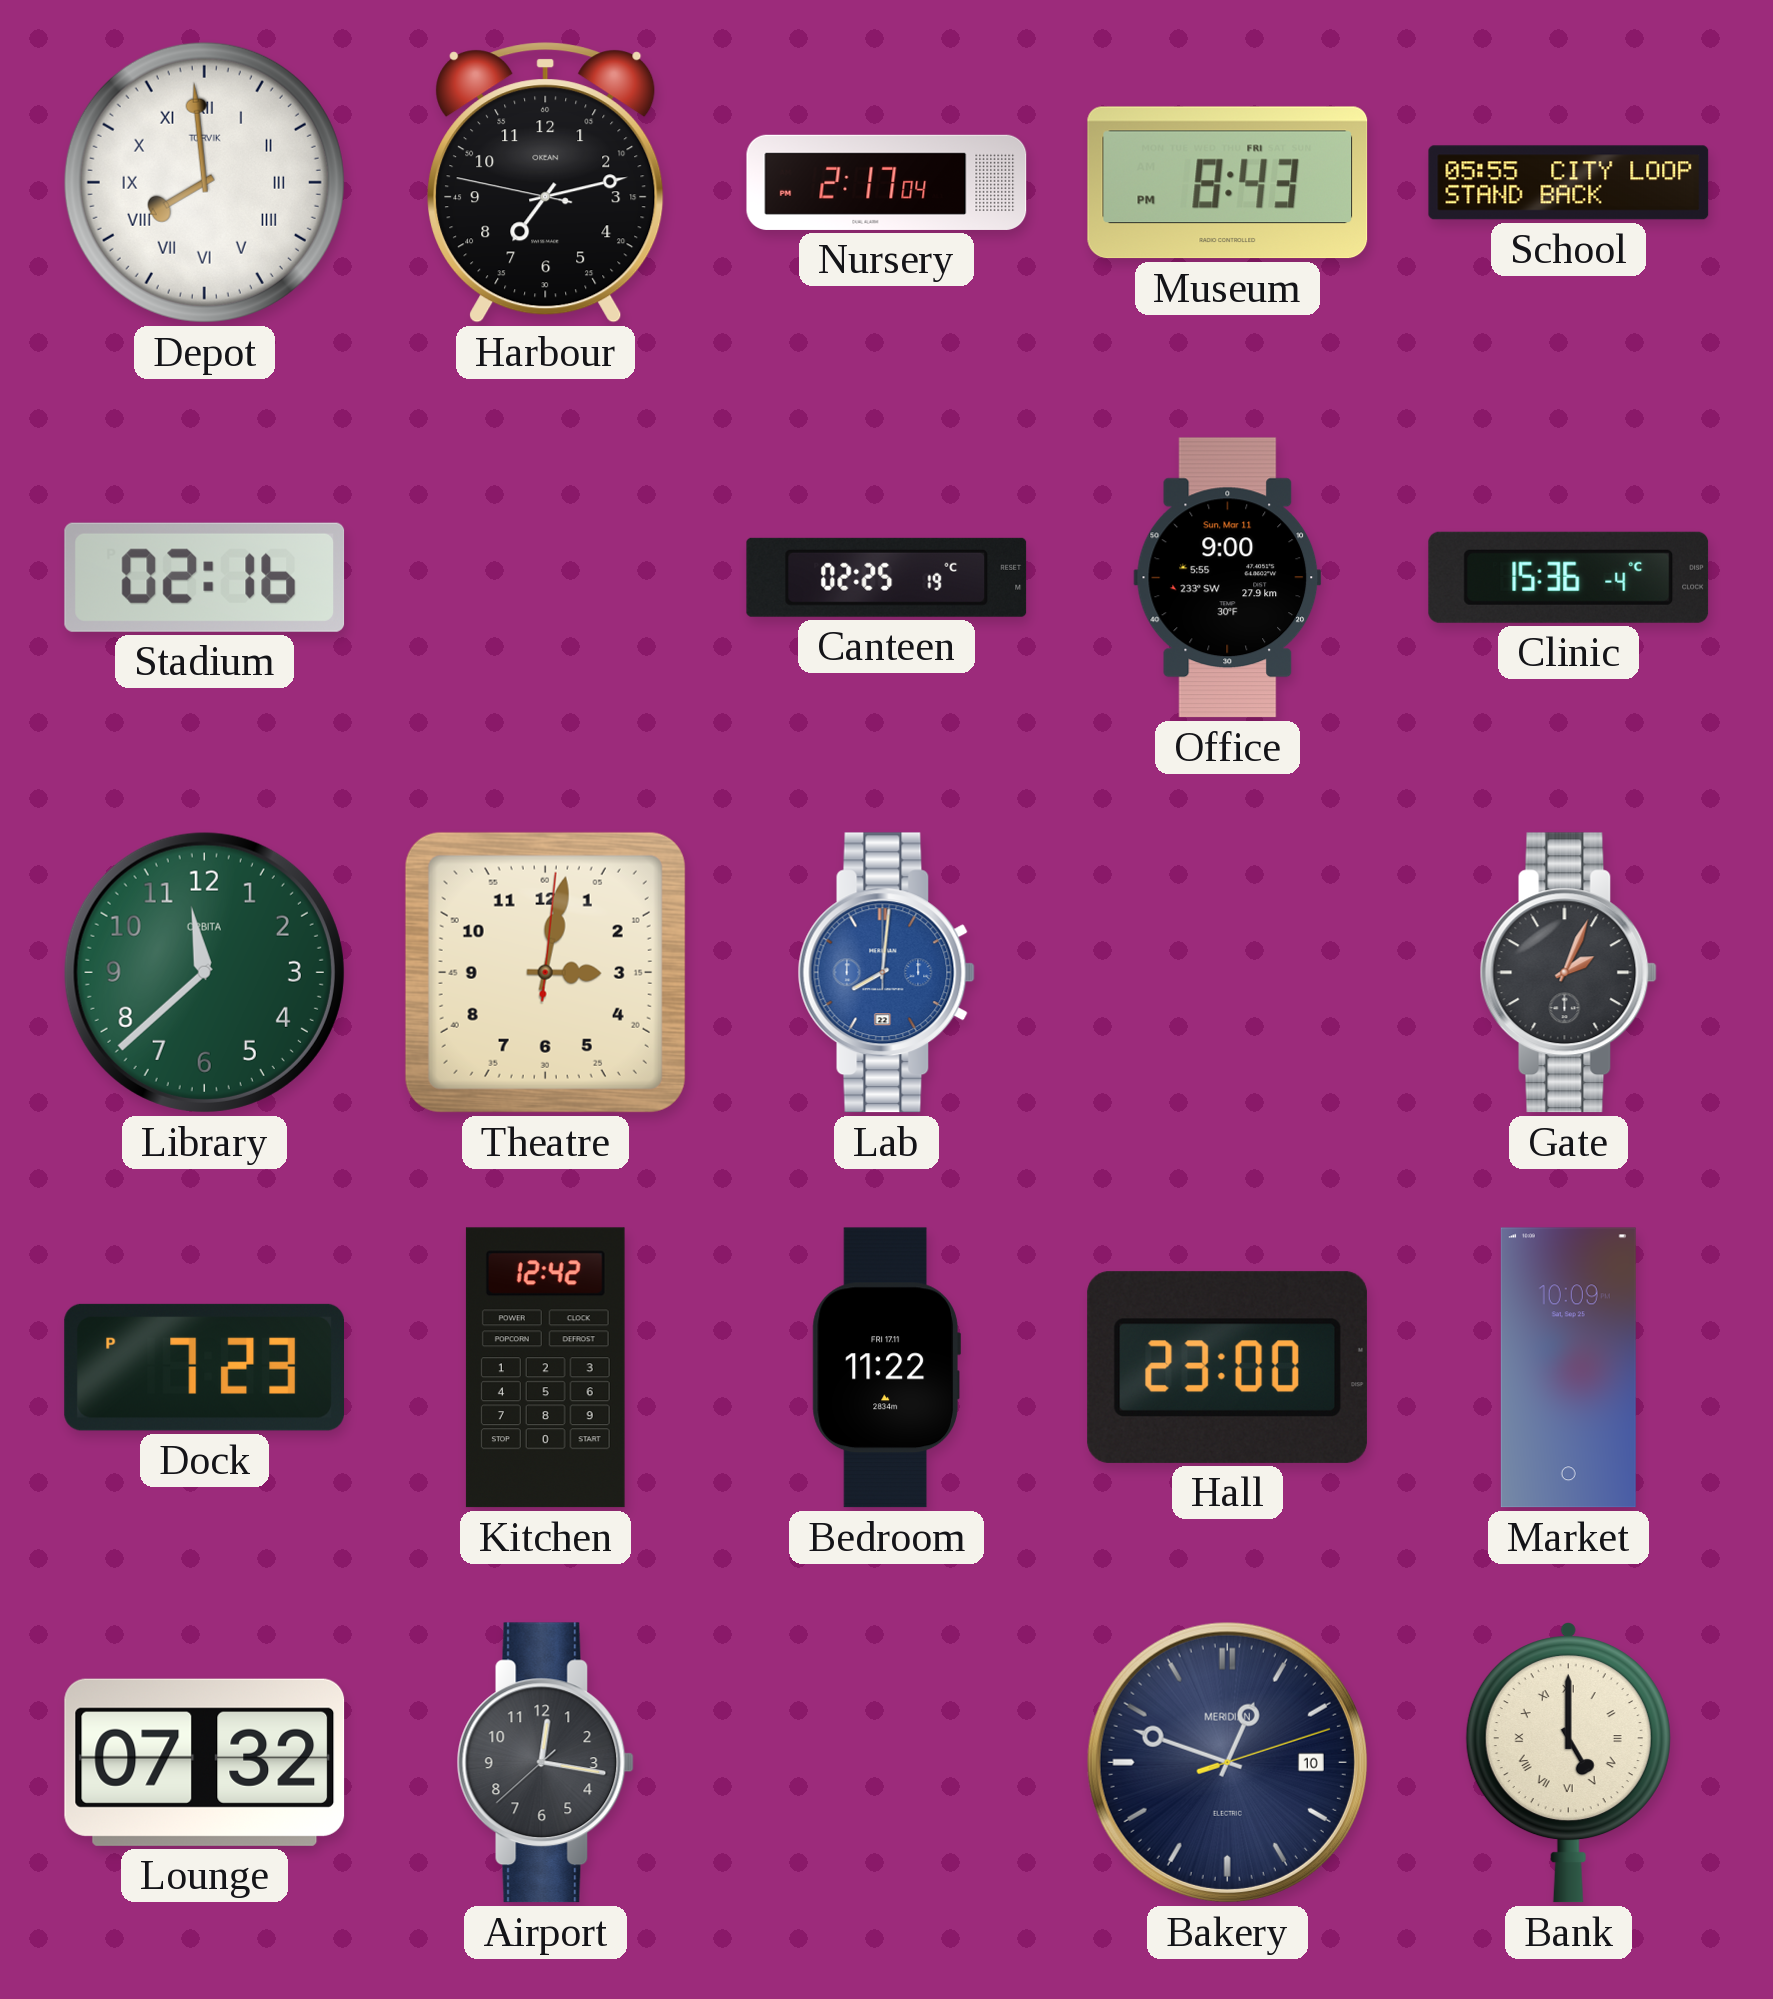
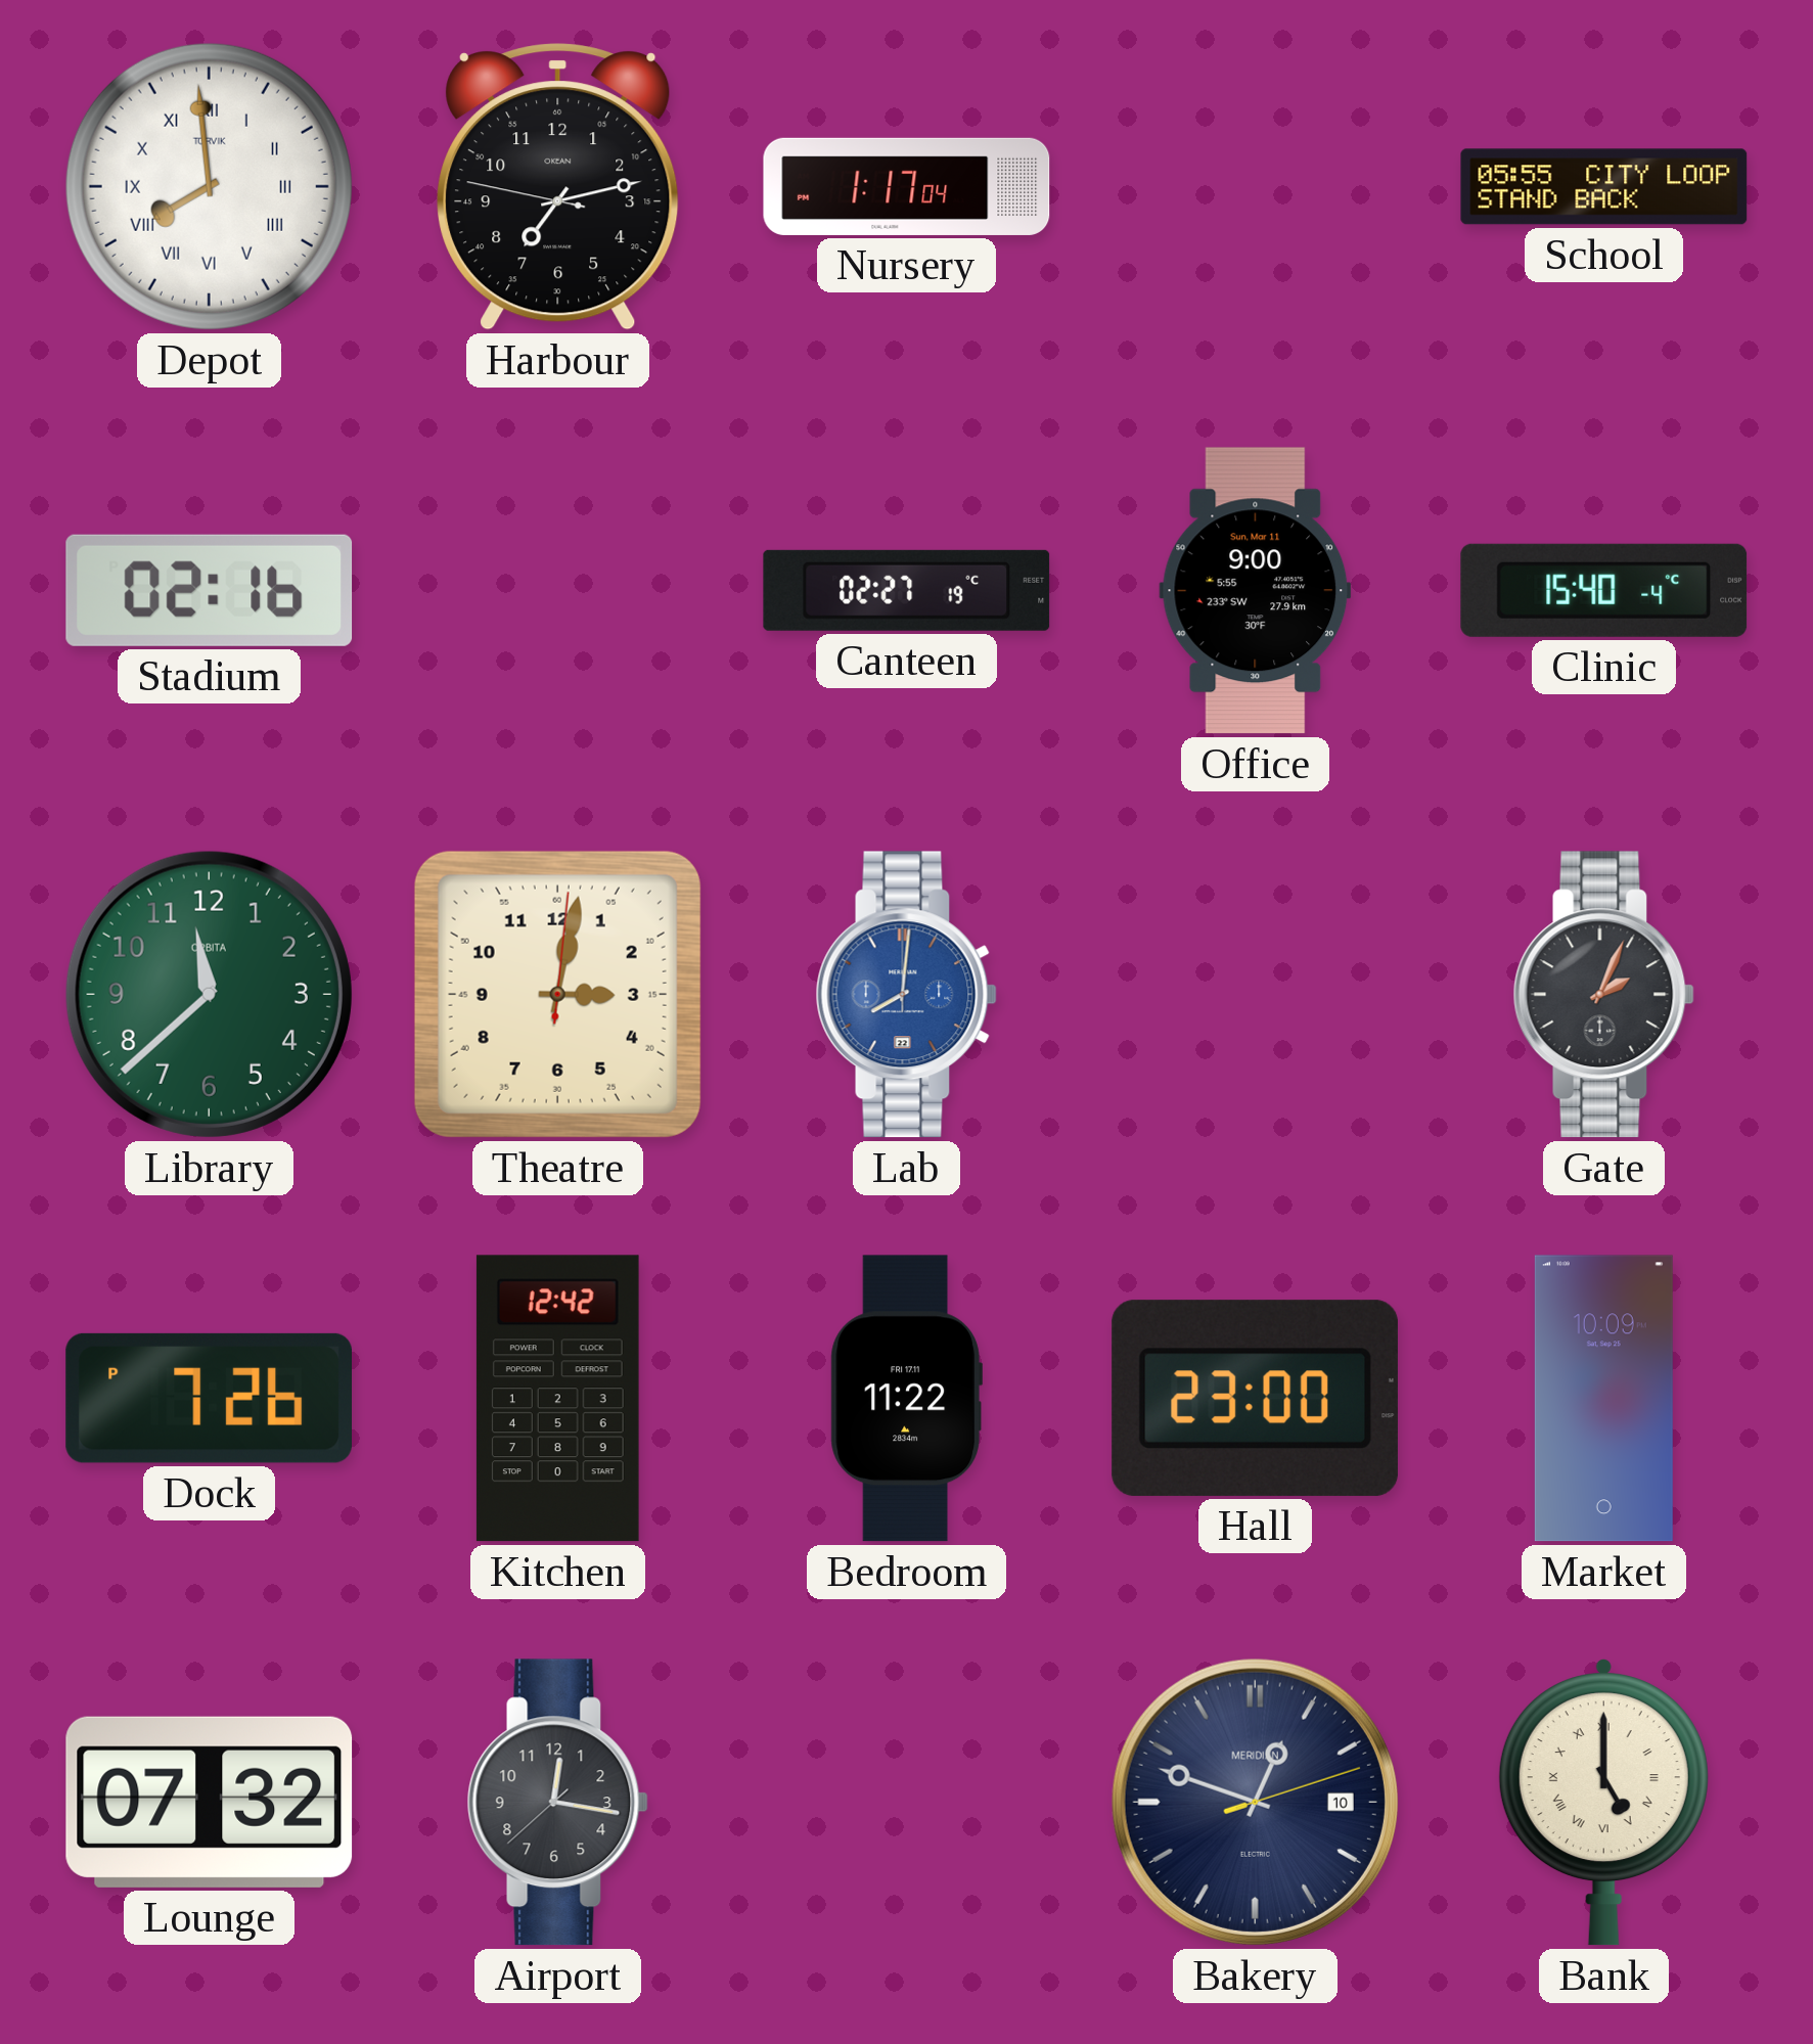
Nursery: 2:17 -> 1:17
Museum: 8:43 -> none
Canteen: 02:25 -> 02:27
Clinic: 15:36 -> 15:40
Dock: 7:23 -> 7:26
